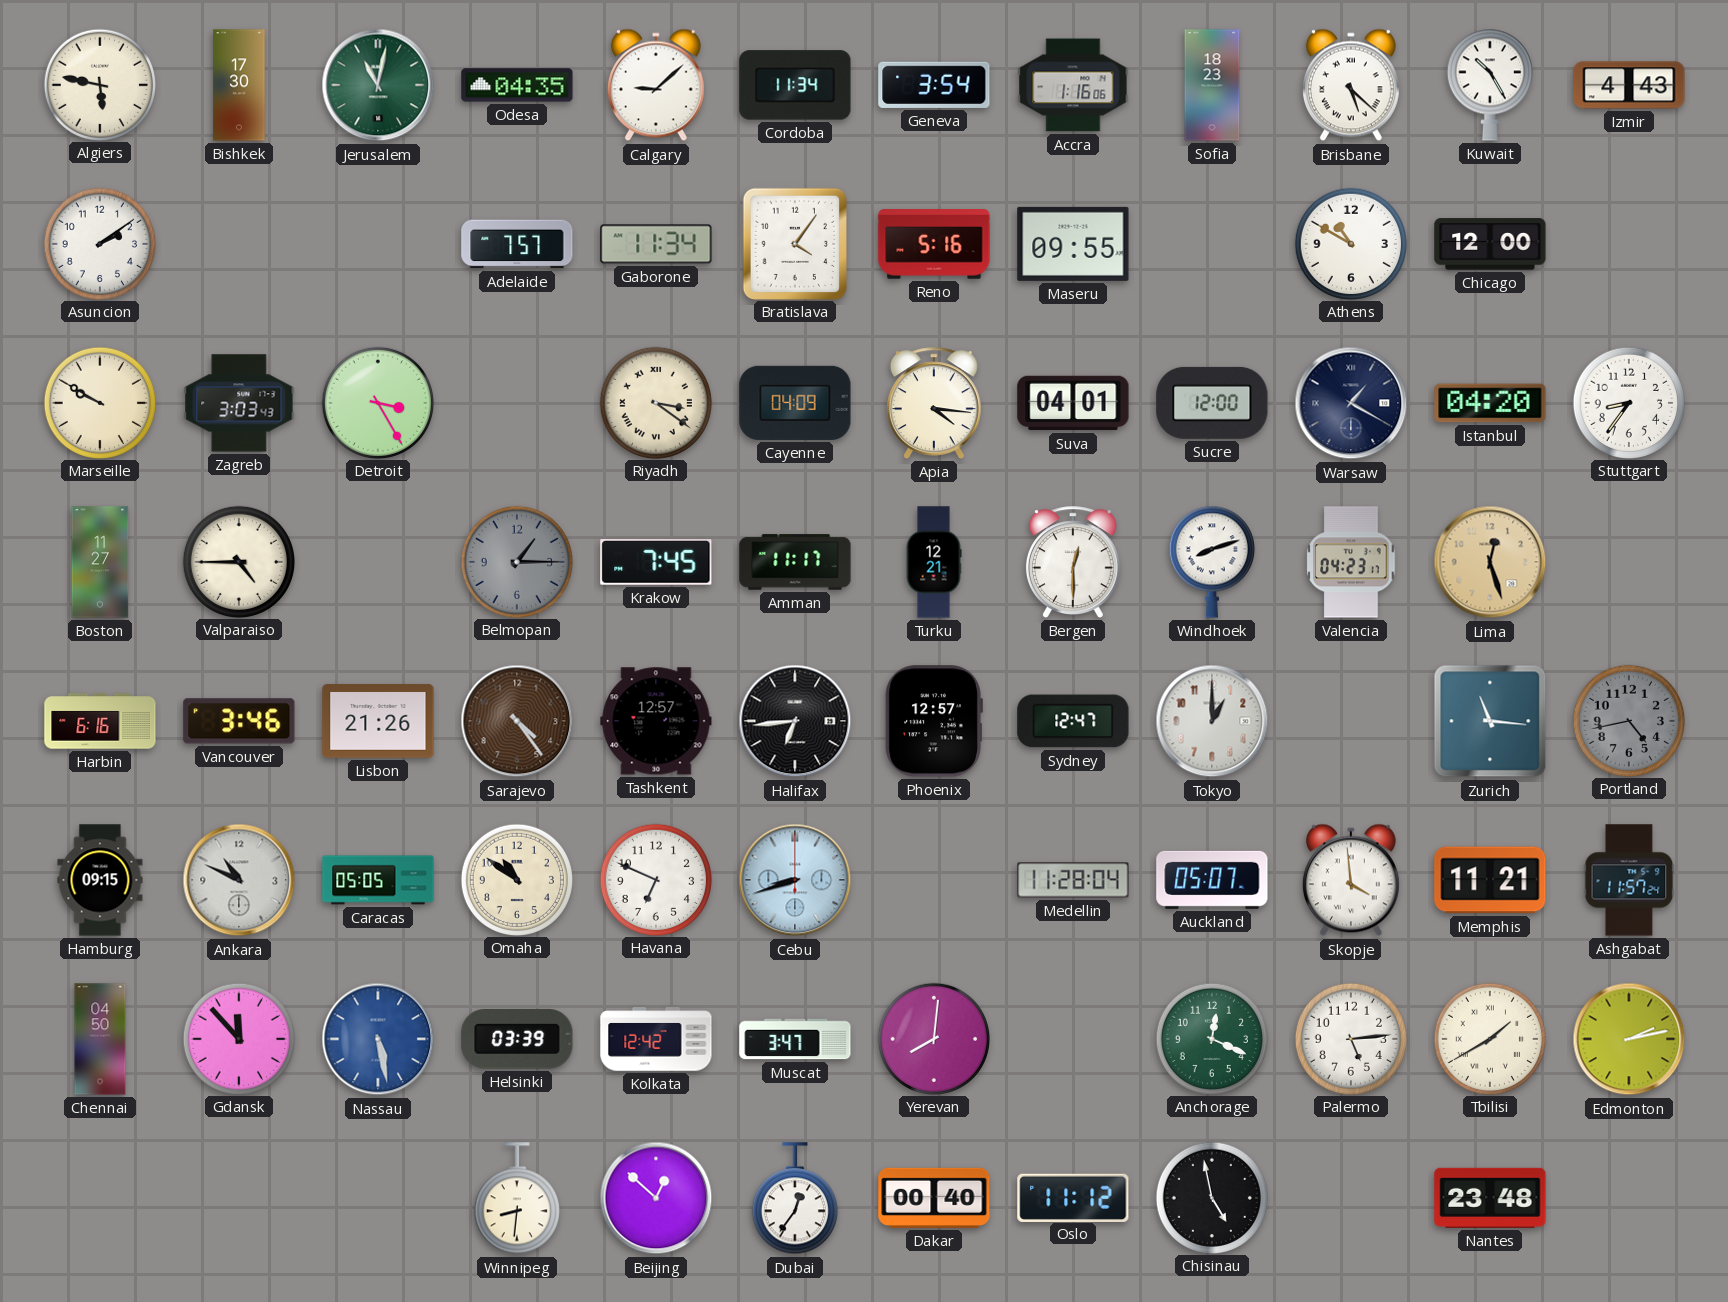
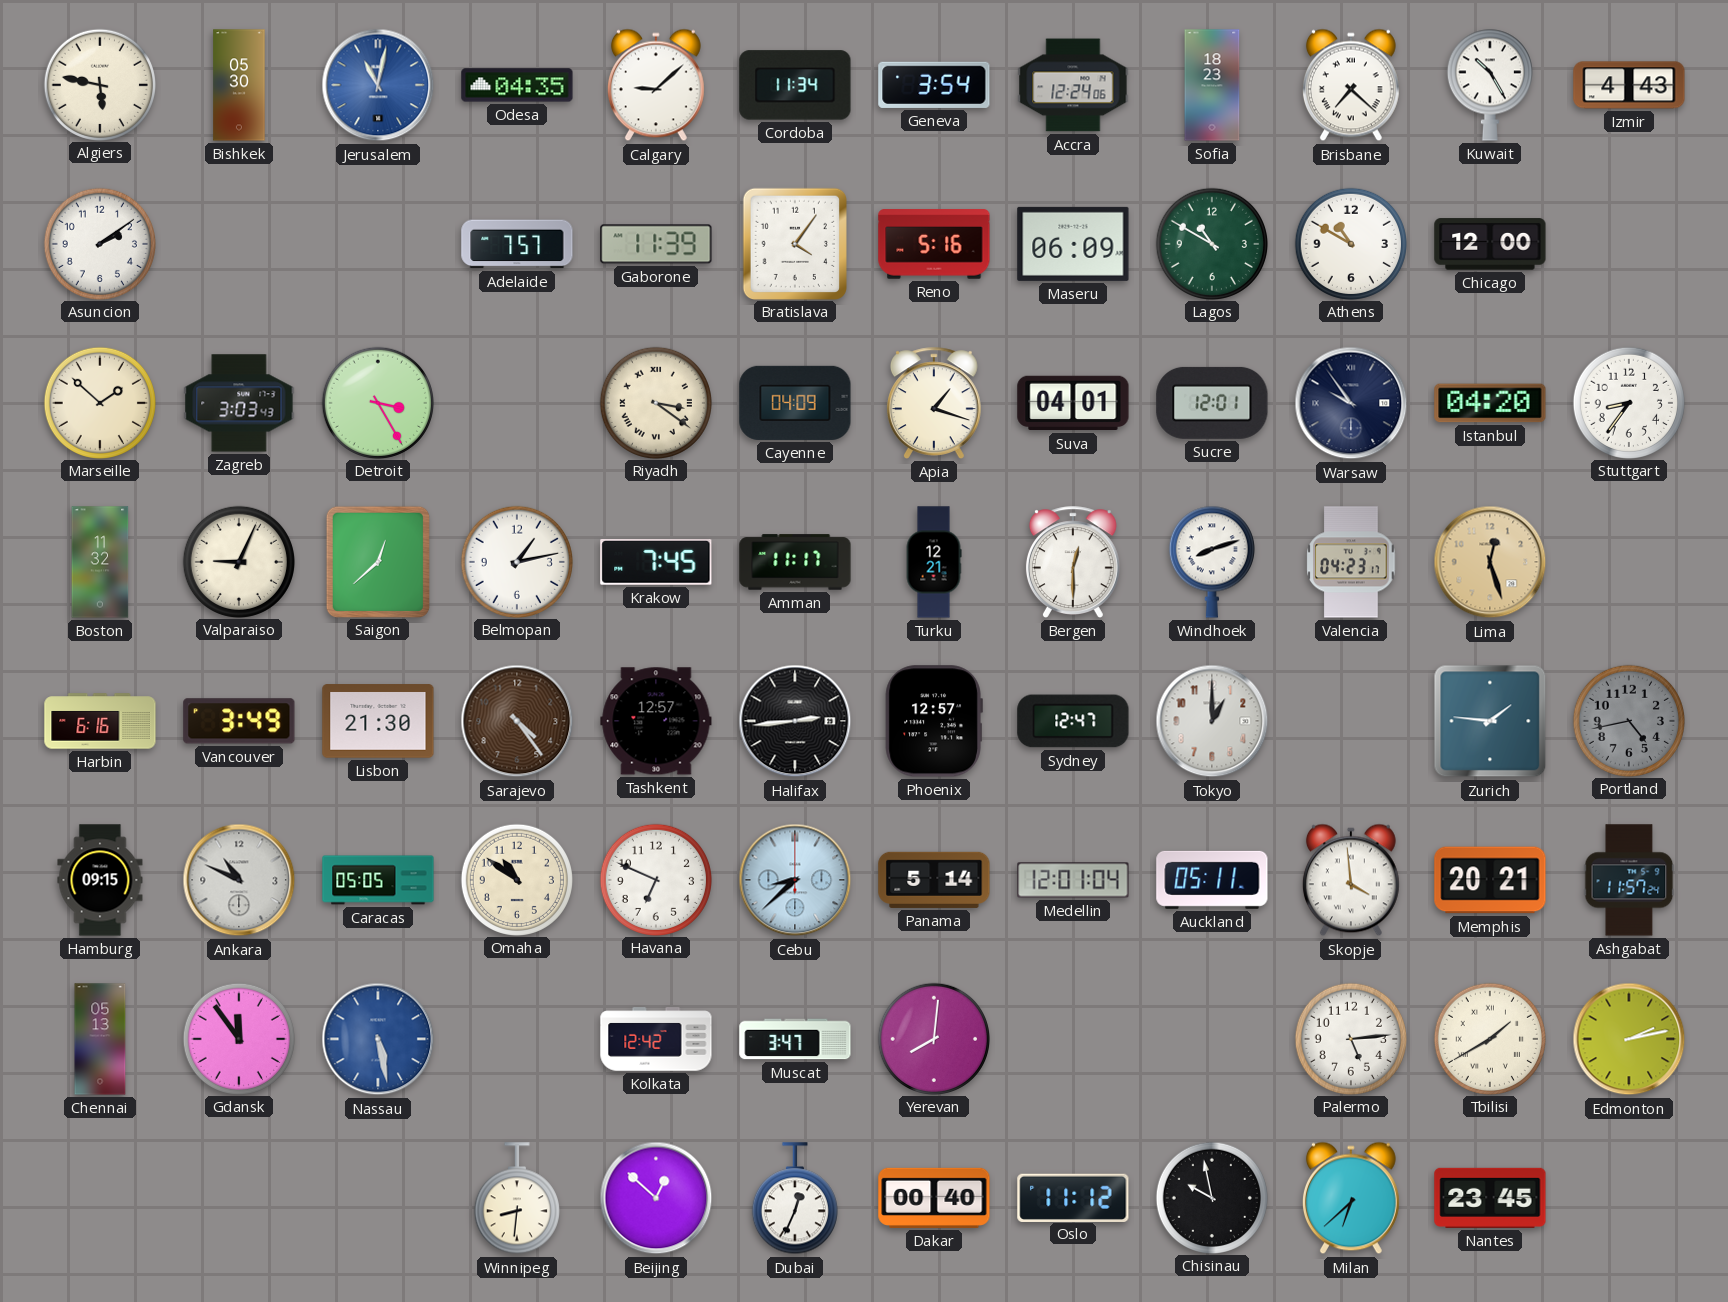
Bishkek: 17:30 -> 05:30
Jerusalem dial: green -> blue
Accra: 1:16 -> 12:24
Brisbane: 5:22 -> 7:22
Gaborone: 11:34 -> 11:39
Maseru: 09:55 -> 06:09
Lagos: none -> 10:50
Marseille: 9:50 -> 1:52
Apia: 4:16 -> 1:18
Sucre: 12:00 -> 12:01
Warsaw: 1:20 -> 9:54
Boston: 11:27 -> 11:32
Valparaiso: 4:45 -> 9:04
Saigon: none -> 12:38
Belmopan: 1:15 -> 1:13
Belmopan dial: grey -> white
Vancouver: 3:46 -> 3:49
Lisbon: 21:26 -> 21:30
Halifax: 6:44 -> 2:44
Zurich: 11:16 -> 1:46
Cebu: 8:42 -> 8:38
Panama: none -> 5:14
Medellin: 11:28 -> 12:01
Auckland: 05:07 -> 05:11
Memphis: 11:21 -> 20:21
Chennai: 04:50 -> 05:13
Gdansk: 11:53 -> 11:54
Helsinki: 03:39 -> none
Anchorage: 12:19 -> none
Dubai: 12:36 -> 12:34
Chisinau: 4:58 -> 9:58
Milan: none -> 6:38
Nantes: 23:48 -> 23:45
